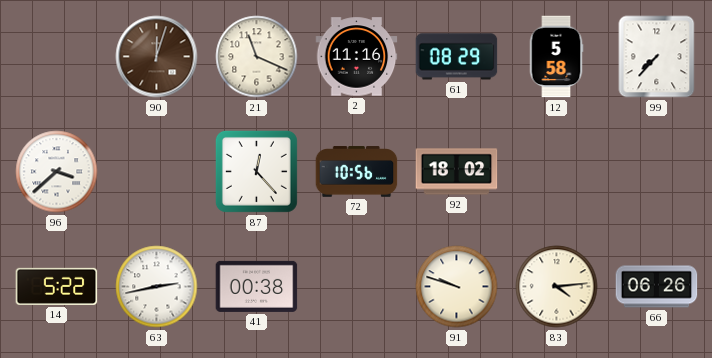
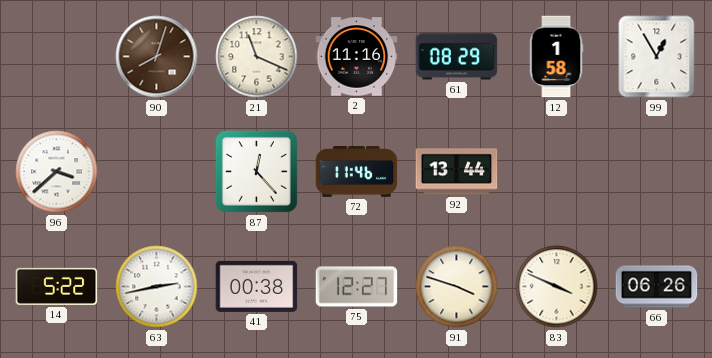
90: 12:03 -> 8:03
12: 5:58 -> 1:58
99: 7:37 -> 12:55
72: 10:56 -> 11:46
92: 18:02 -> 13:44
75: none -> 12:27
91: 9:48 -> 3:48
83: 4:14 -> 3:49
